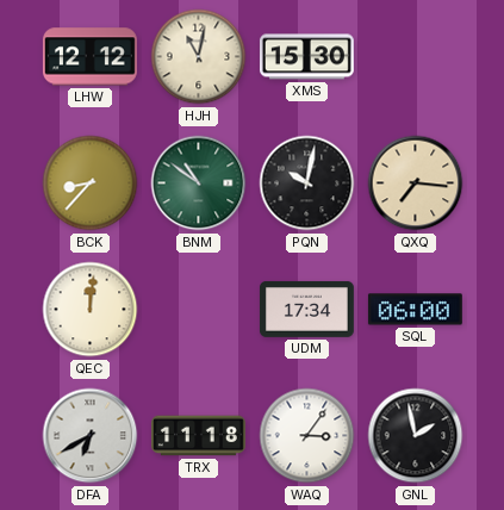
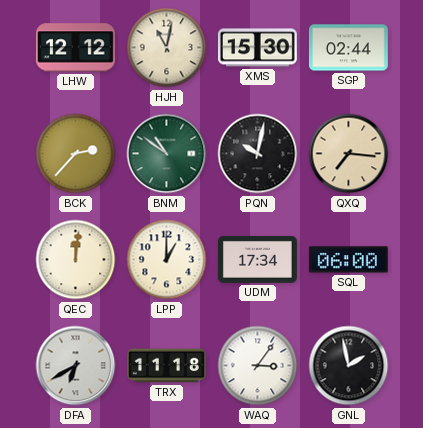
SGP: none -> 02:44
BCK: 8:37 -> 2:37
LPP: none -> 1:00
